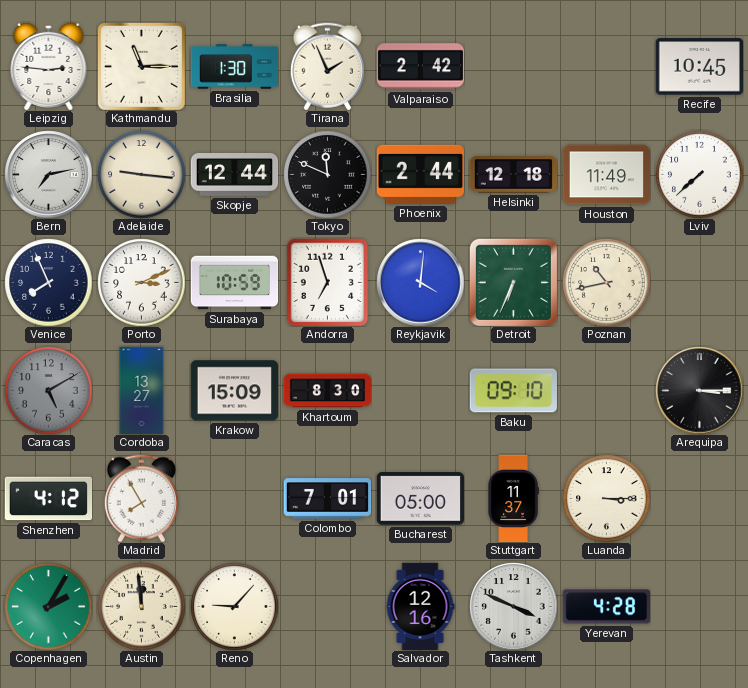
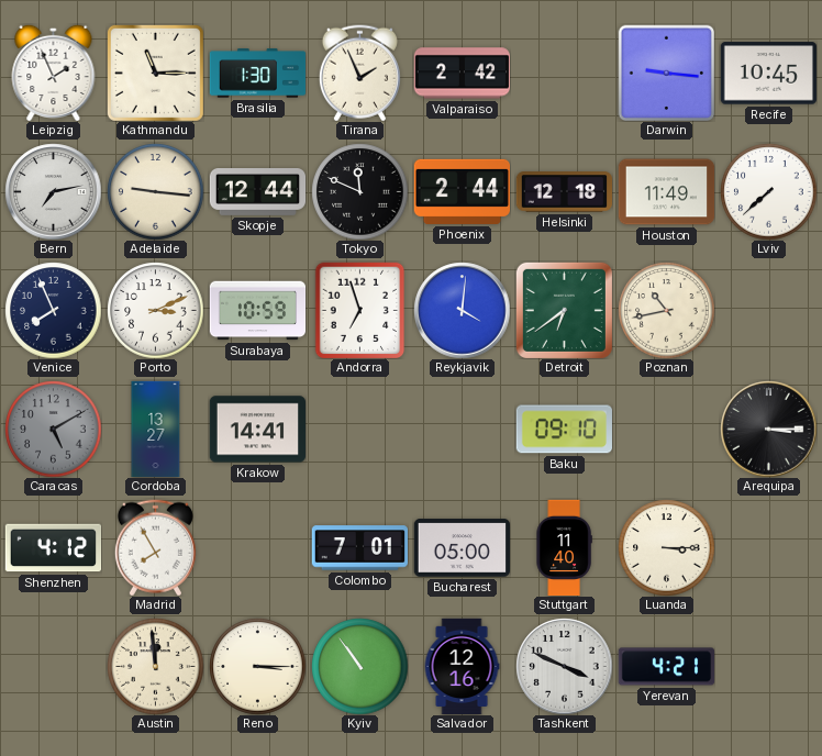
Leipzig: 2:46 -> 1:56
Darwin: none -> 9:16
Detroit: 6:34 -> 6:39
Krakow: 15:09 -> 14:41
Khartoum: 8:30 -> none
Stuttgart: 11:37 -> 11:40
Copenhagen: 2:05 -> none
Reno: 9:07 -> 3:15
Kyiv: none -> 10:54
Yerevan: 4:28 -> 4:21
